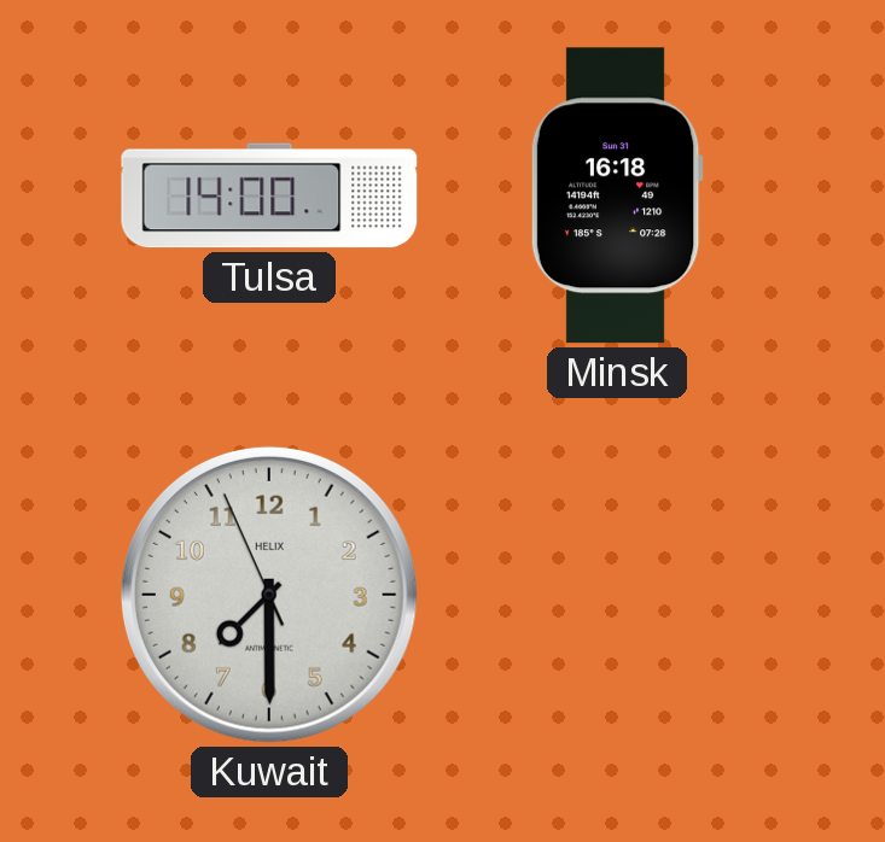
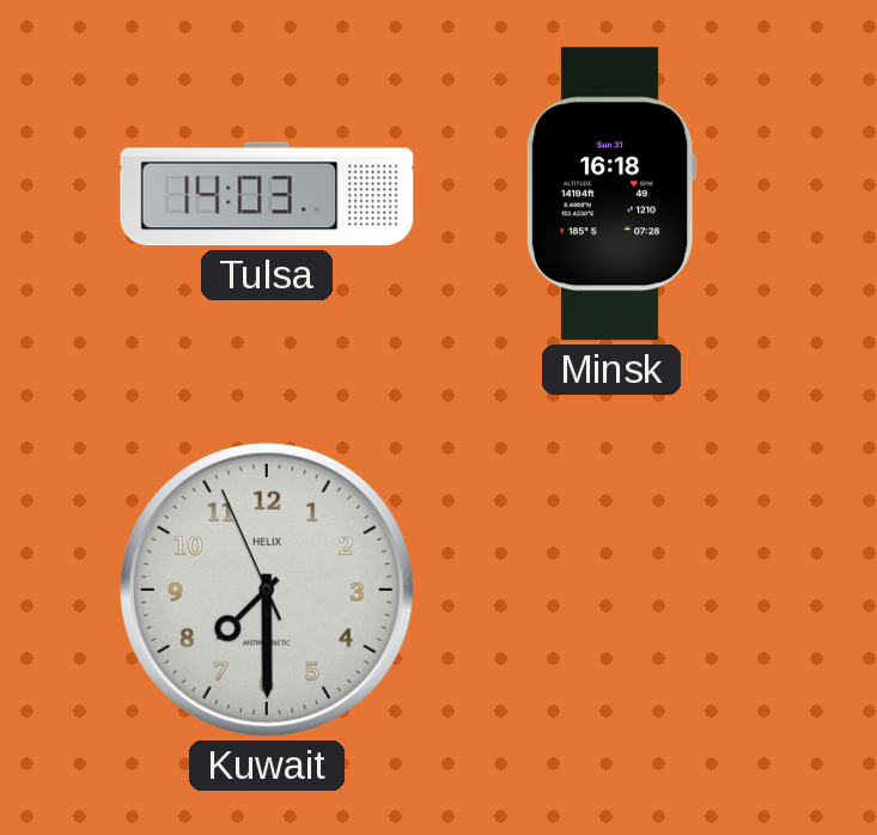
Tulsa: 14:00 -> 14:03
